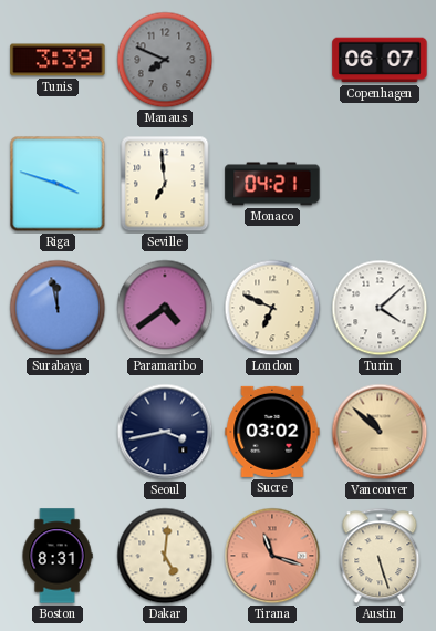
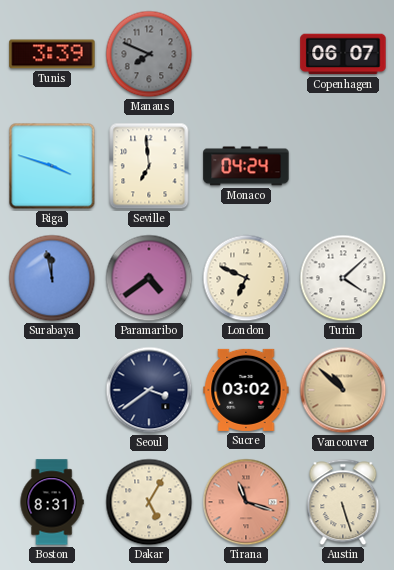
Monaco: 04:21 -> 04:24
Seoul: 3:43 -> 3:39
Dakar: 5:01 -> 5:05
